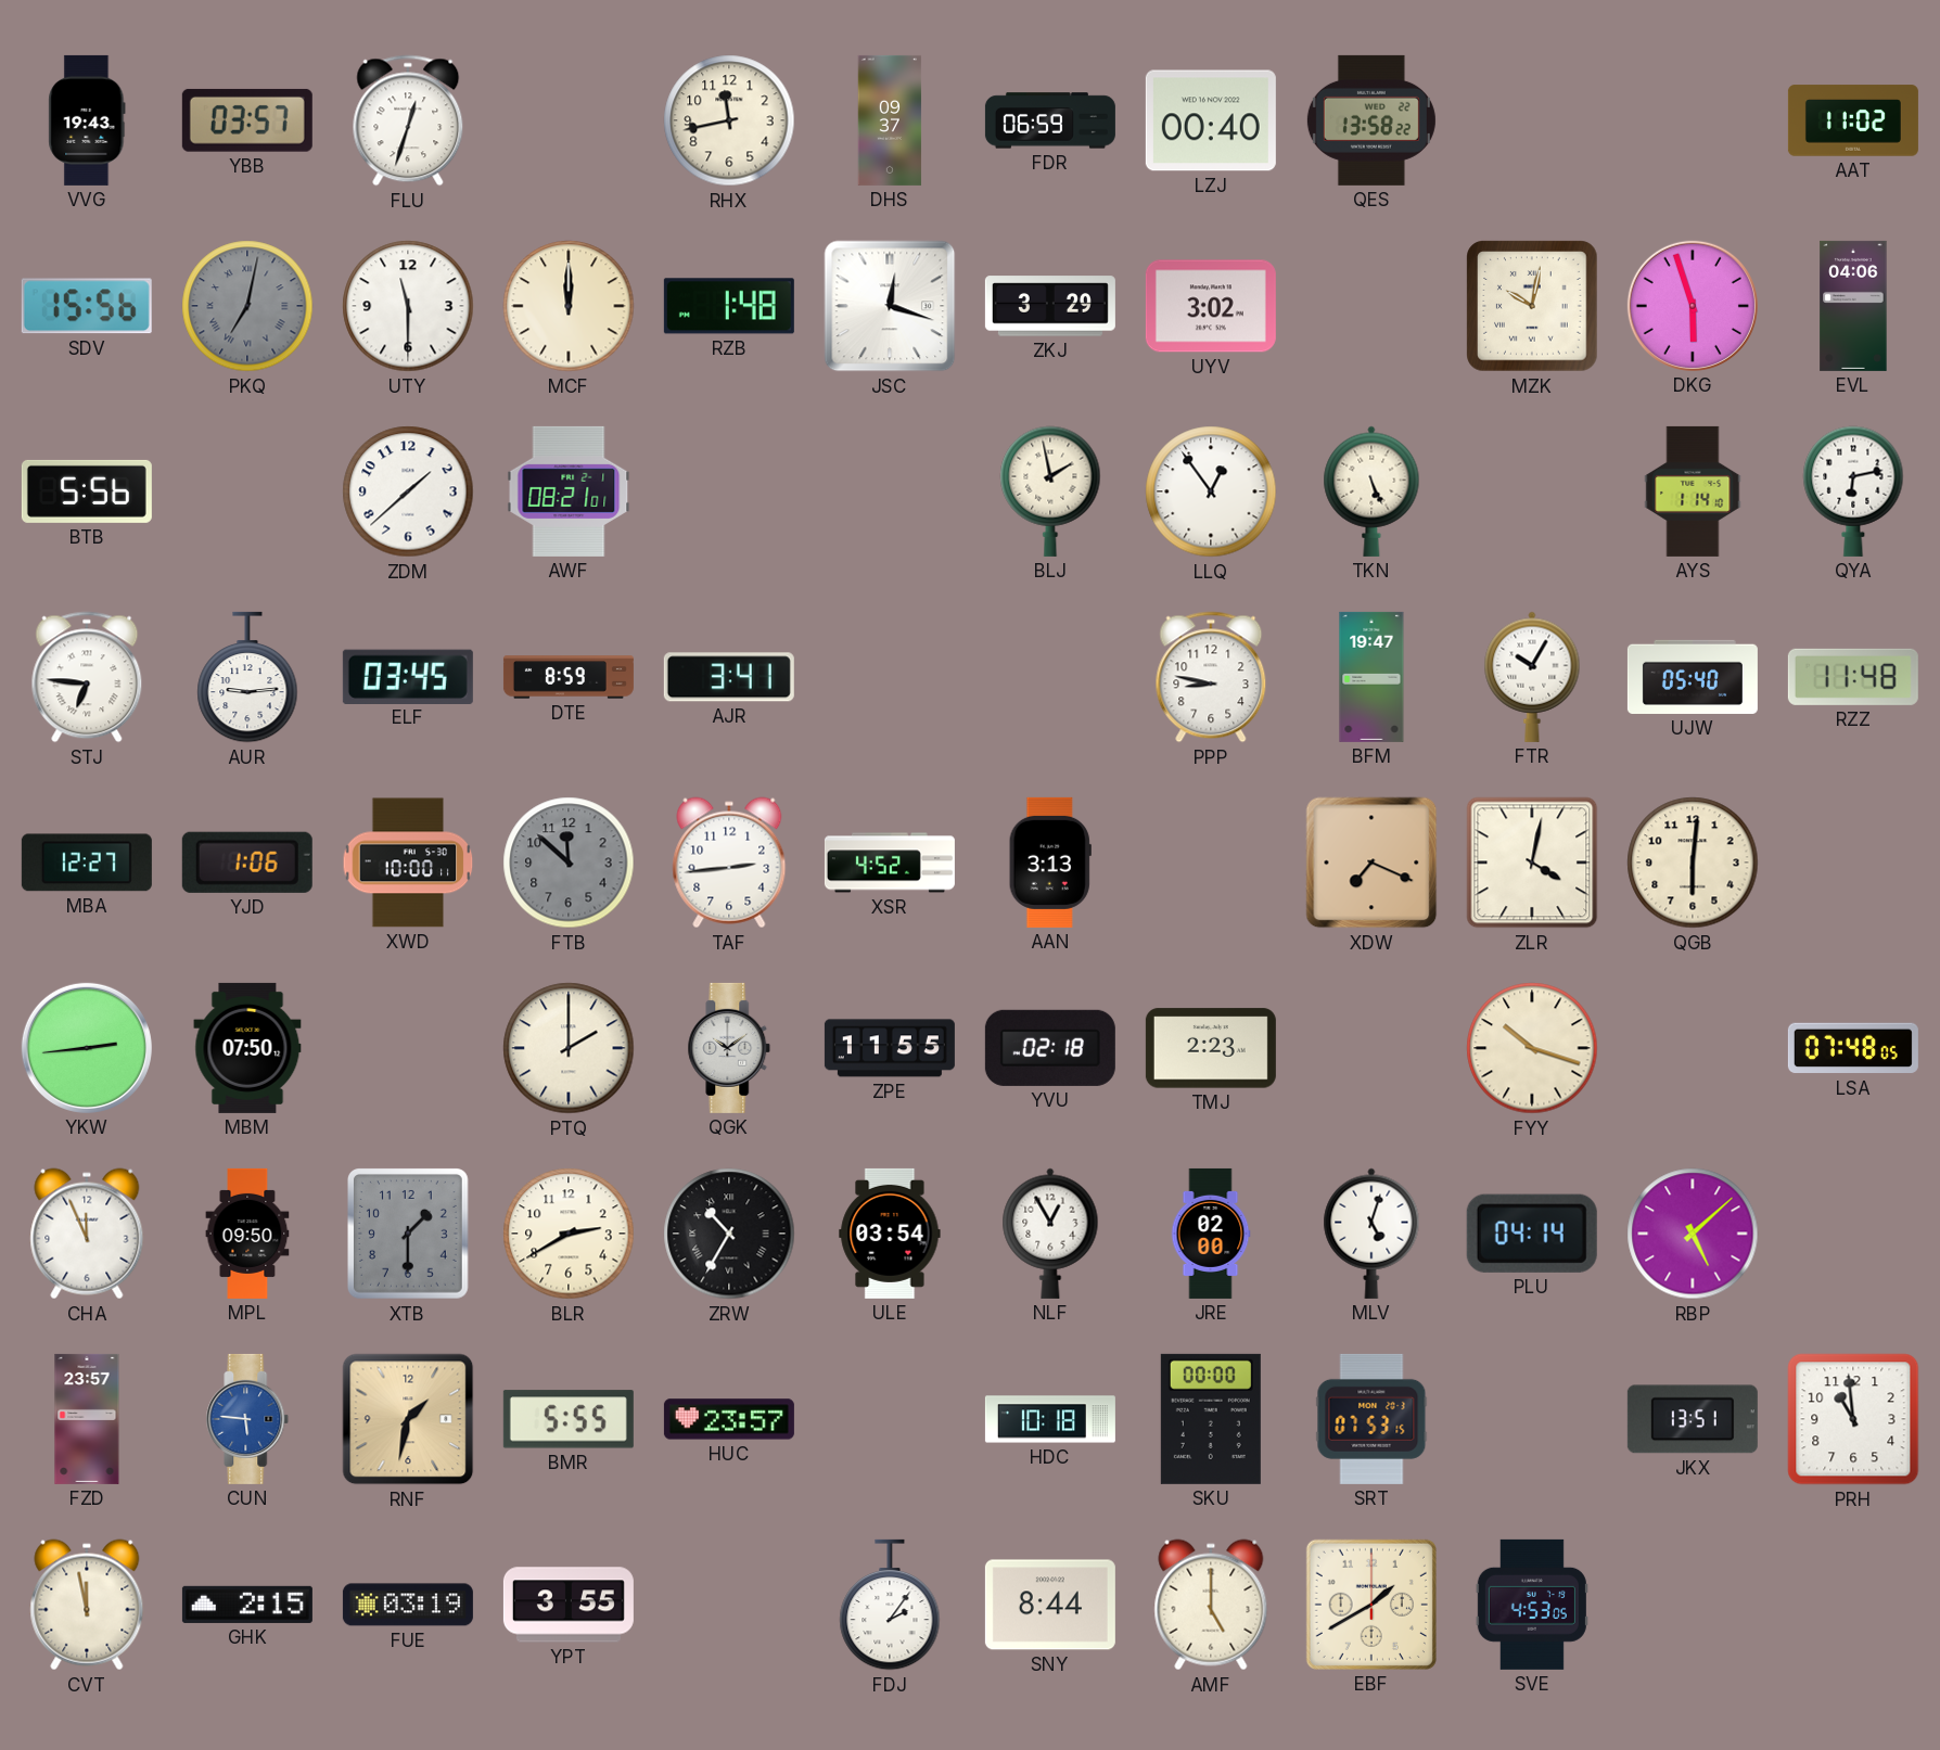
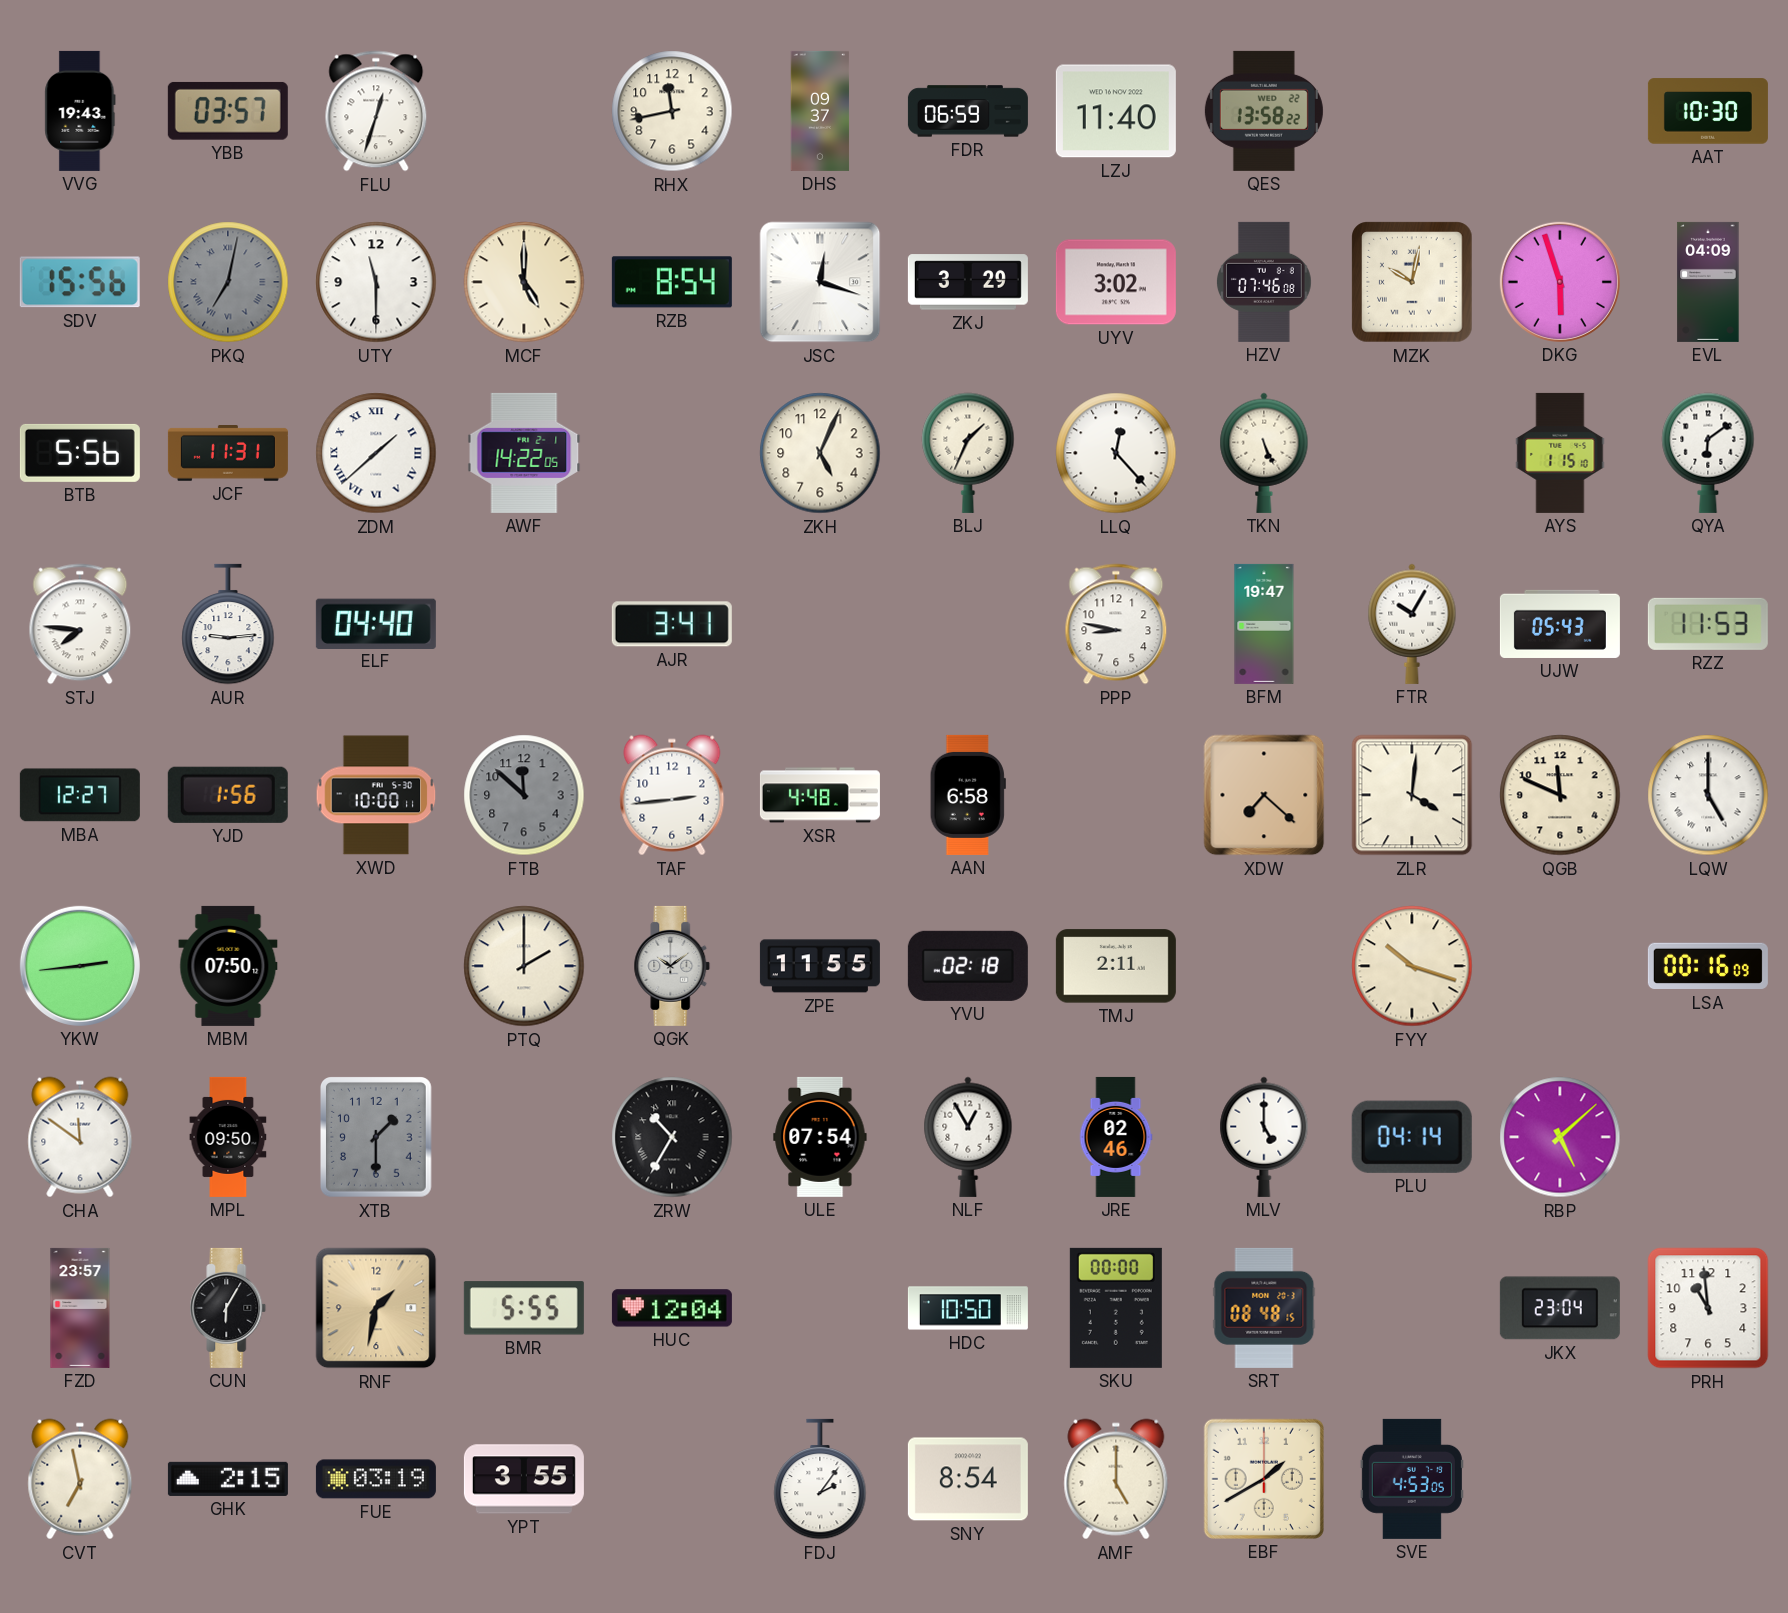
LZJ: 00:40 -> 11:40
AAT: 11:02 -> 10:30
MCF: 12:00 -> 5:00
RZB: 1:48 -> 8:54
HZV: none -> 07:46
EVL: 04:06 -> 04:09
JCF: none -> 11:31
ZDM numerals: Arabic -> Roman
AWF: 08:21 -> 14:22
ZKH: none -> 5:04
BLJ: 1:58 -> 1:34
LLQ: 12:54 -> 12:23
AYS: 1:14 -> 1:15
QYA: 6:13 -> 6:09
STJ: 6:46 -> 7:46
ELF: 03:45 -> 04:40
DTE: 8:59 -> none
UJW: 05:40 -> 05:43
RZZ: 11:48 -> 11:53
YJD: 1:06 -> 1:56
XSR: 4:52 -> 4:48
AAN: 3:13 -> 6:58
XDW: 7:19 -> 7:22
ZLR: 4:02 -> 4:01
QGB: 6:01 -> 11:49
LQW: none -> 5:00
TMJ: 2:23 -> 2:11
LSA: 07:48 -> 00:16
CHA: 11:56 -> 11:51
BLR: 2:40 -> none
ULE: 03:54 -> 07:54
JRE: 02:00 -> 02:46
MLV: 5:03 -> 5:00
CUN: 5:46 -> 6:05
CUN dial: blue -> black
HUC: 23:57 -> 12:04
HDC: 10:18 -> 10:50
SRT: 07:53 -> 08:48
JKX: 13:51 -> 23:04
CVT: 11:58 -> 6:58
SNY: 8:44 -> 8:54
